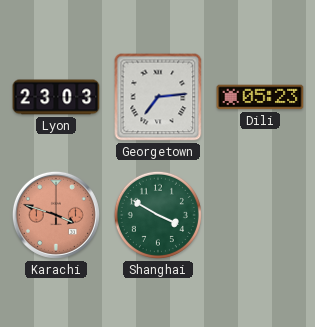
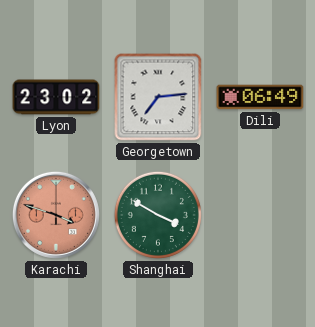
Lyon: 23:03 -> 23:02
Dili: 05:23 -> 06:49
